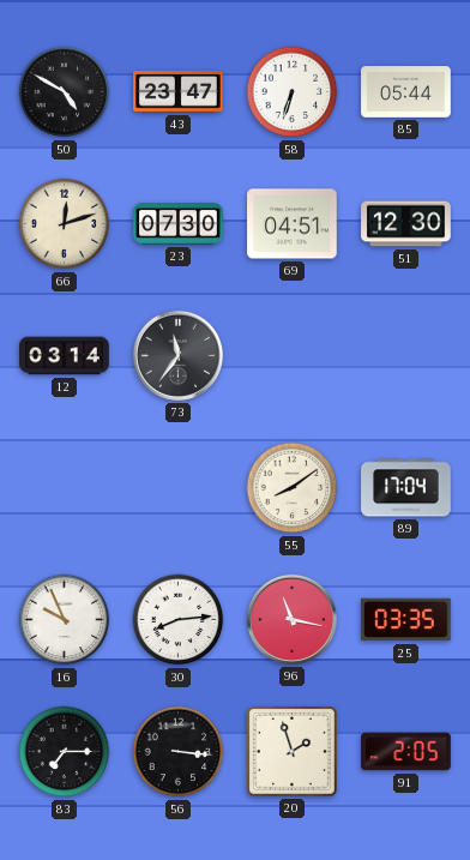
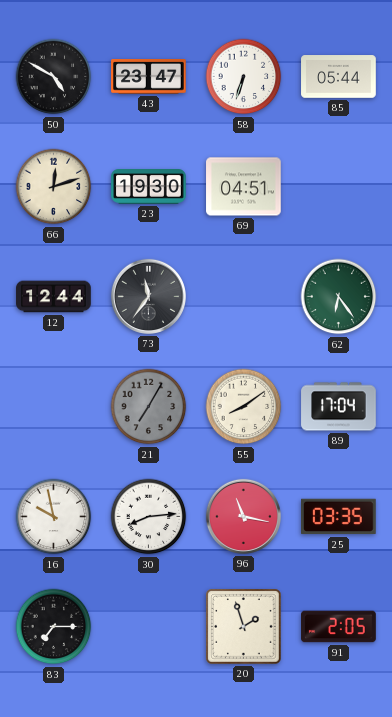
23: 07:30 -> 19:30
51: 12:30 -> none
12: 03:14 -> 12:44
62: none -> 6:24
21: none -> 7:05
16: 9:56 -> 9:58
56: 3:16 -> none
